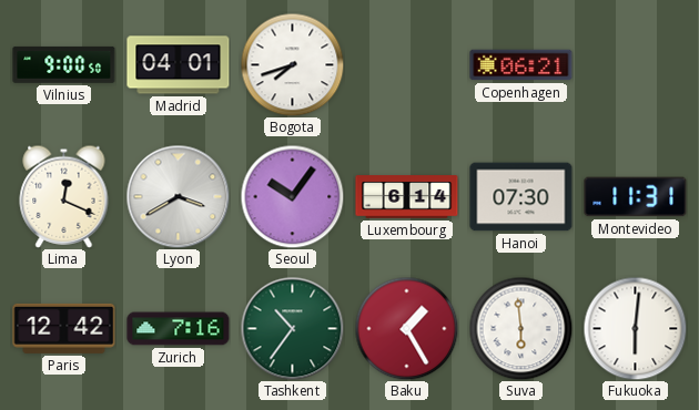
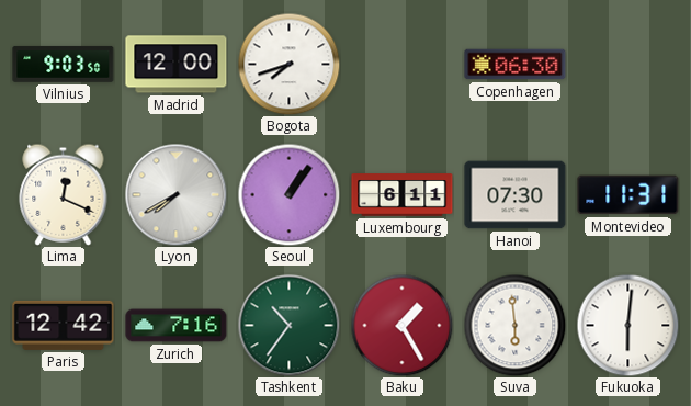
Vilnius: 9:00 -> 9:03
Madrid: 04:01 -> 12:00
Copenhagen: 06:21 -> 06:30
Lyon: 3:40 -> 7:40
Seoul: 10:06 -> 1:06
Luxembourg: 6:14 -> 6:11
